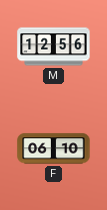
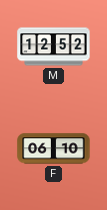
M: 12:56 -> 12:52
